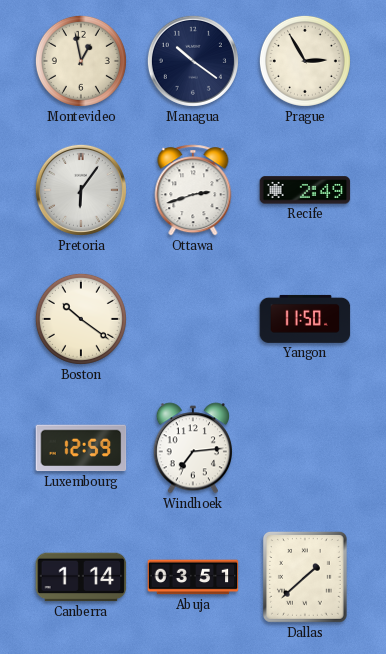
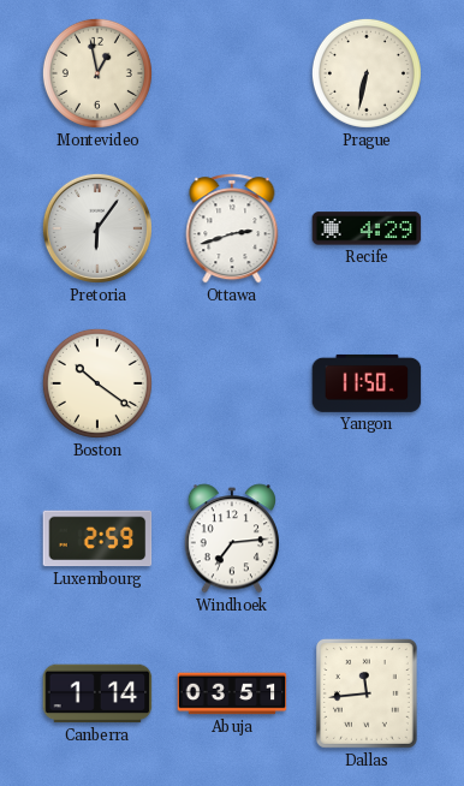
Managua: 10:21 -> none
Prague: 2:55 -> 6:32
Recife: 2:49 -> 4:29
Luxembourg: 12:59 -> 2:59
Dallas: 1:38 -> 11:44
